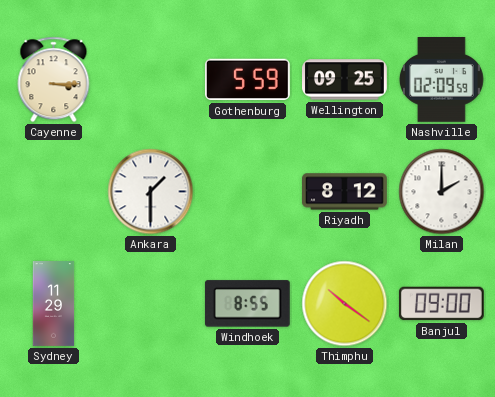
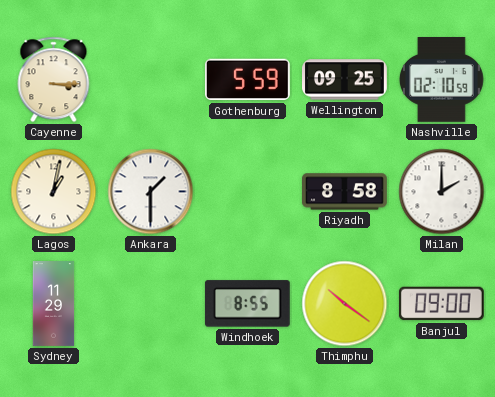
Nashville: 02:09 -> 02:10
Lagos: none -> 1:02
Riyadh: 8:12 -> 8:58
